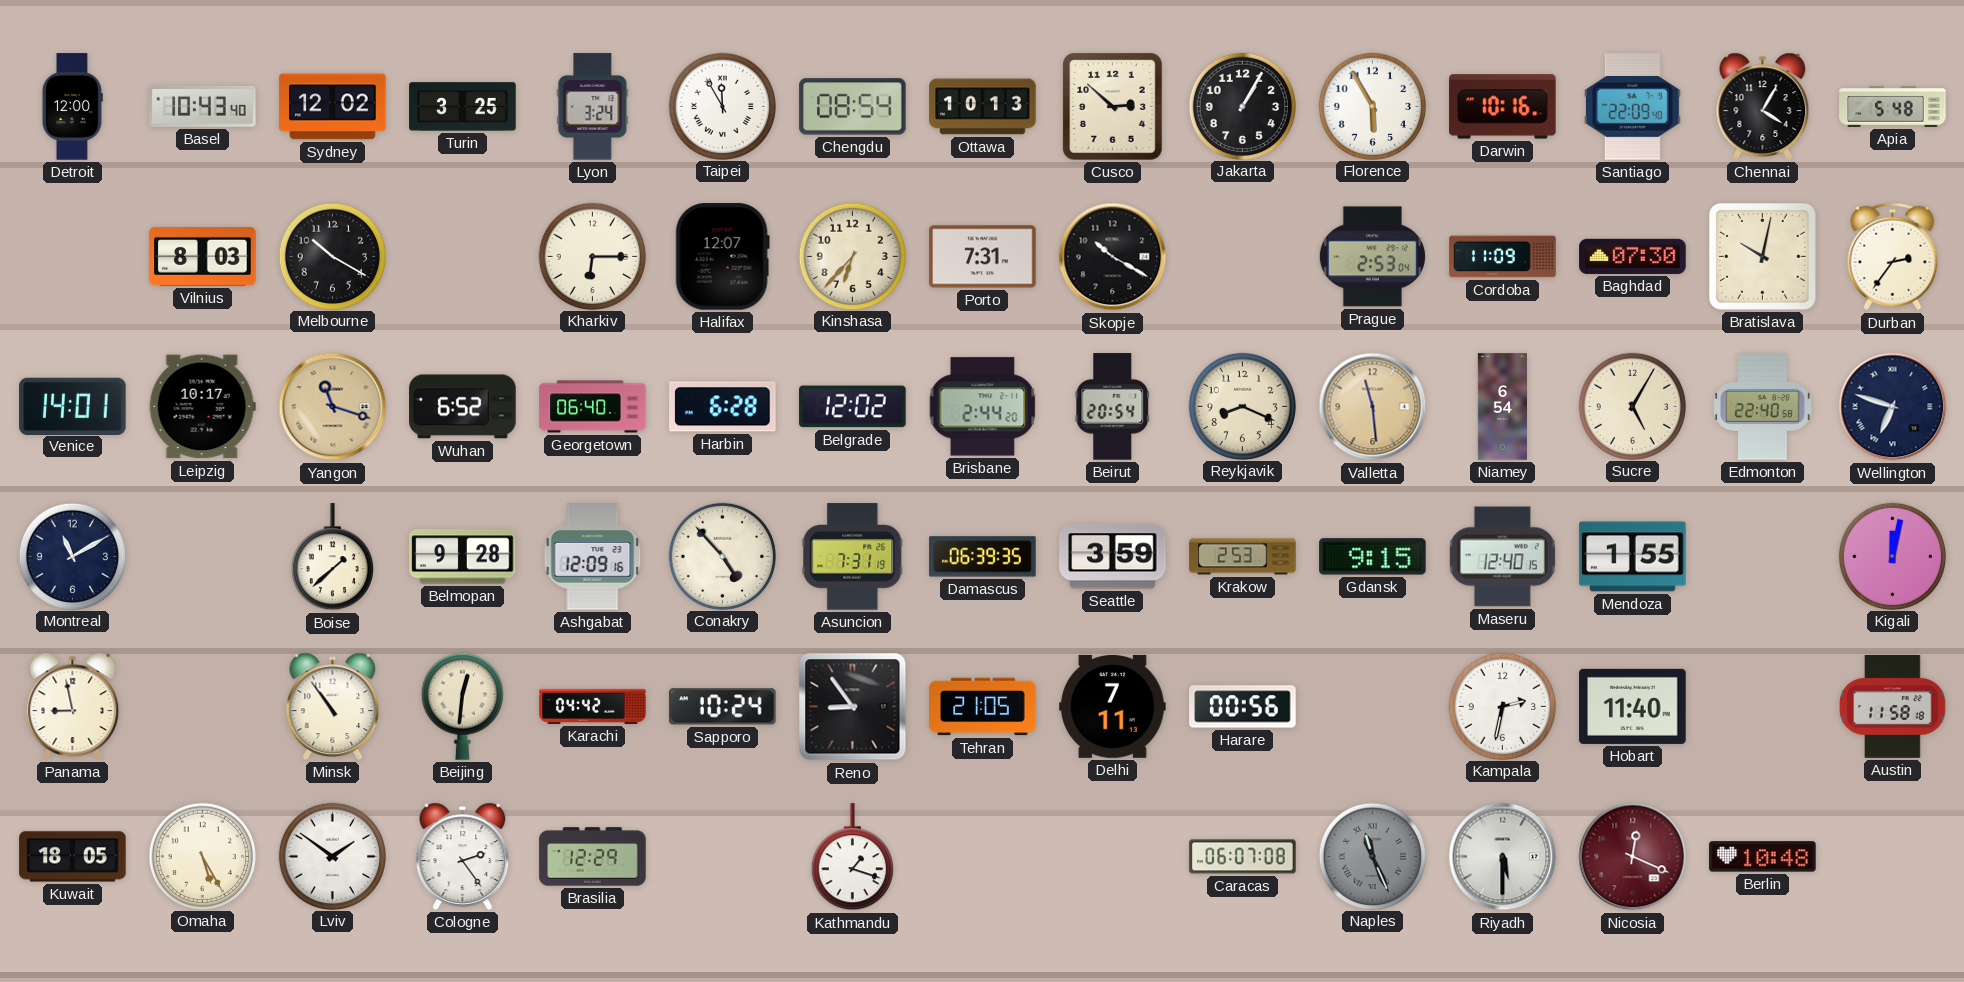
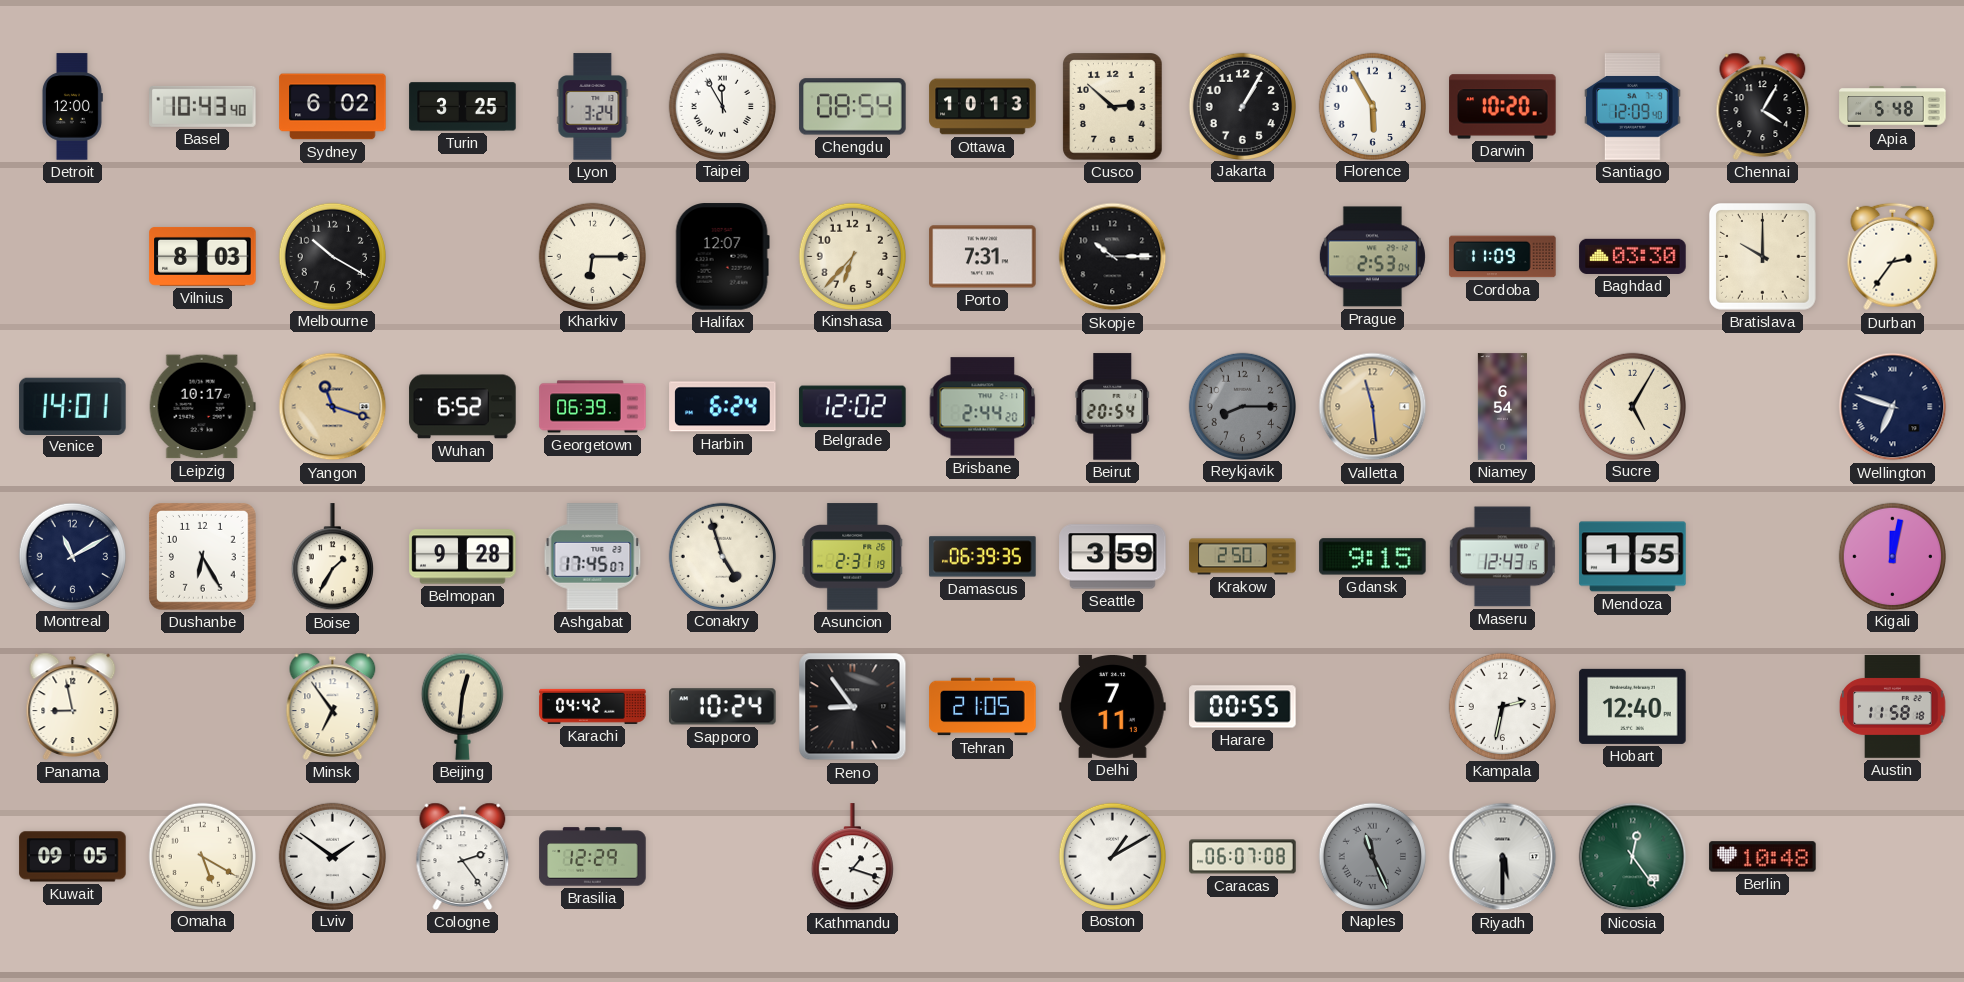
Sydney: 12:02 -> 6:02
Darwin: 10:16 -> 10:20
Santiago: 22:09 -> 12:09
Skopje: 10:20 -> 10:15
Baghdad: 07:30 -> 03:30
Bratislava: 10:02 -> 10:00
Georgetown: 06:40 -> 06:39
Harbin: 6:28 -> 6:24
Reykjavik: 8:19 -> 8:15
Reykjavik dial: cream -> grey
Edmonton: 22:40 -> none
Dushanbe: none -> 6:25
Boise: 1:38 -> 1:35
Ashgabat: 12:09 -> 17:45
Conakry: 4:53 -> 4:57
Asuncion: 7:31 -> 2:31
Krakow: 2:53 -> 2:50
Maseru: 12:40 -> 12:43
Minsk: 10:54 -> 6:54
Harare: 00:56 -> 00:55
Hobart: 11:40 -> 12:40
Kuwait: 18:05 -> 09:05
Omaha: 5:25 -> 5:20
Boston: none -> 1:10
Nicosia: 12:19 -> 12:24
Nicosia dial: burgundy -> green
